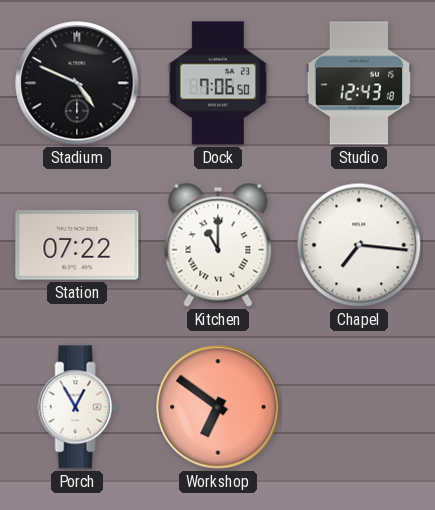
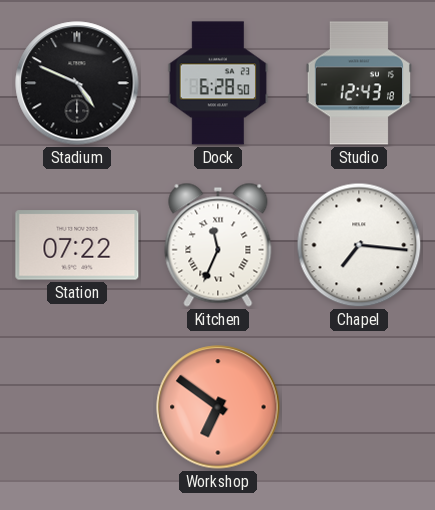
Dock: 7:06 -> 6:28
Kitchen: 11:00 -> 11:34
Porch: 12:55 -> none
